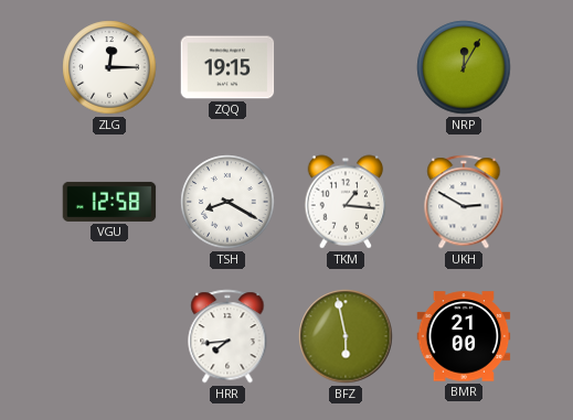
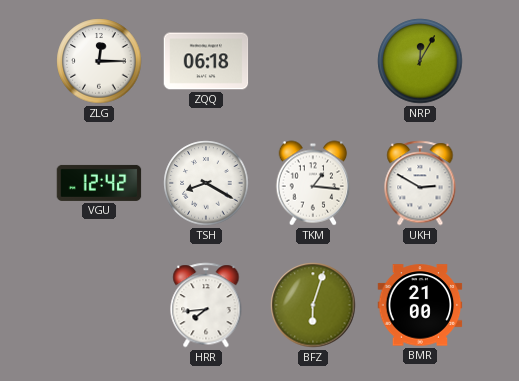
ZQQ: 19:15 -> 06:18
VGU: 12:58 -> 12:42
BFZ: 5:58 -> 6:03
